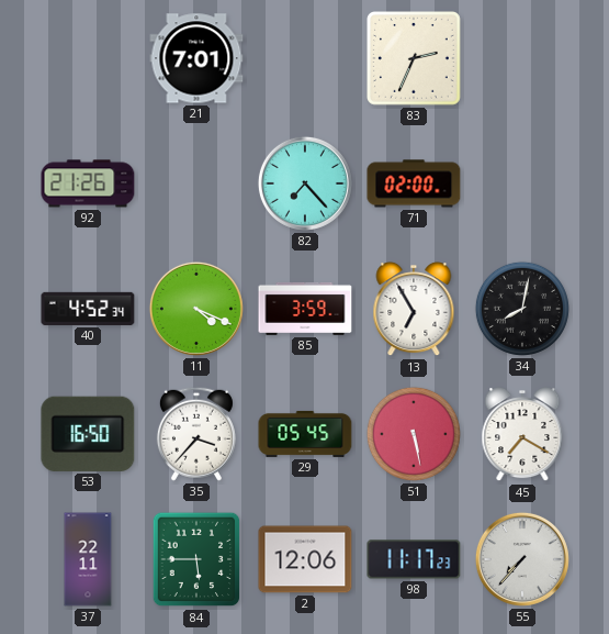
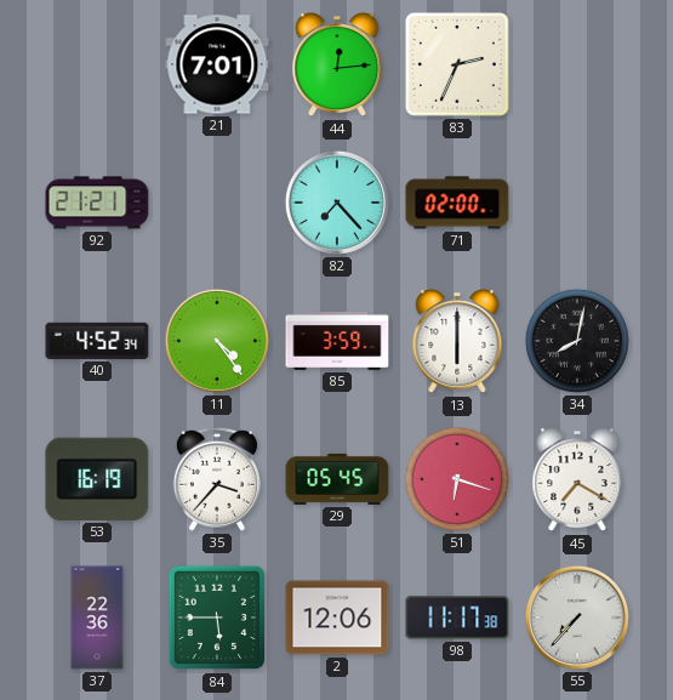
44: none -> 12:14
92: 21:26 -> 21:21
11: 4:19 -> 4:24
13: 6:55 -> 6:00
53: 16:50 -> 16:19
51: 5:28 -> 6:18
37: 22:11 -> 22:36
98: 11:17:23 -> 11:17:38
